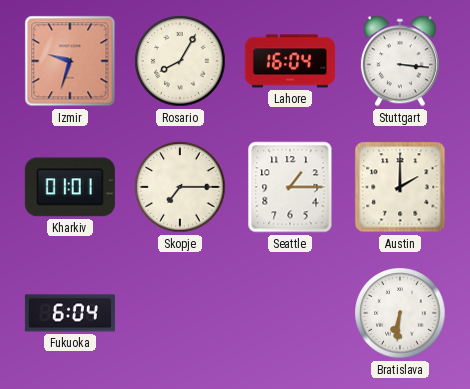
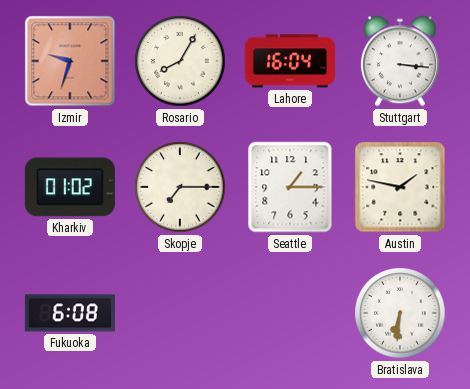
Kharkiv: 01:01 -> 01:02
Austin: 2:00 -> 1:47
Fukuoka: 6:04 -> 6:08
